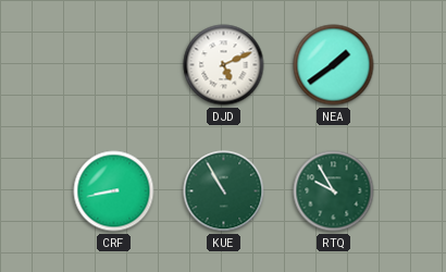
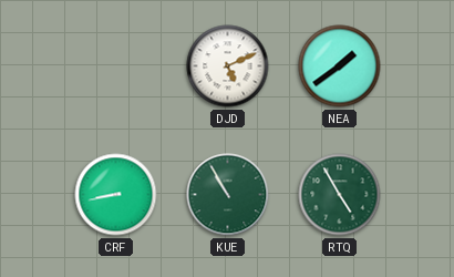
RTQ: 9:55 -> 4:55
